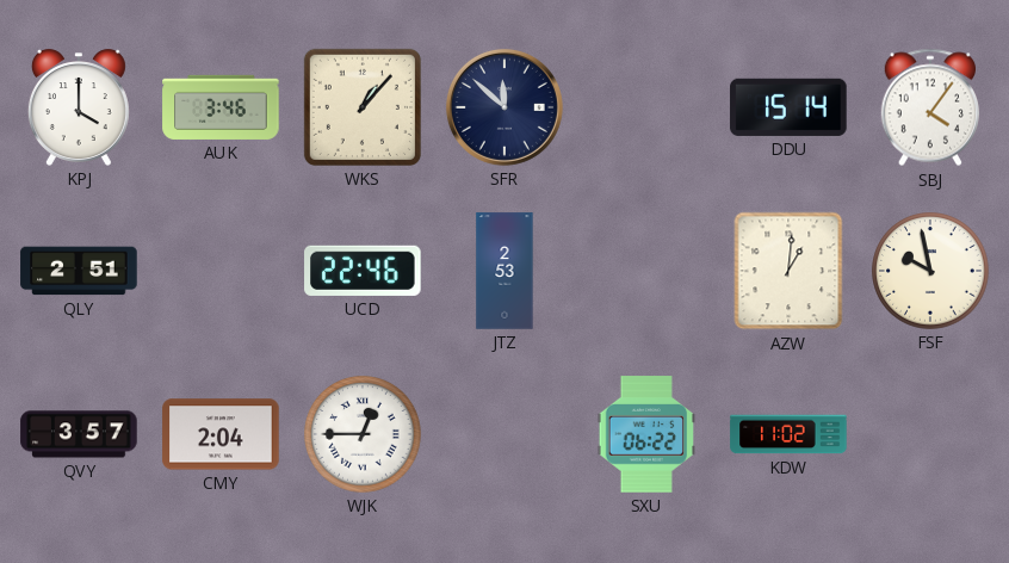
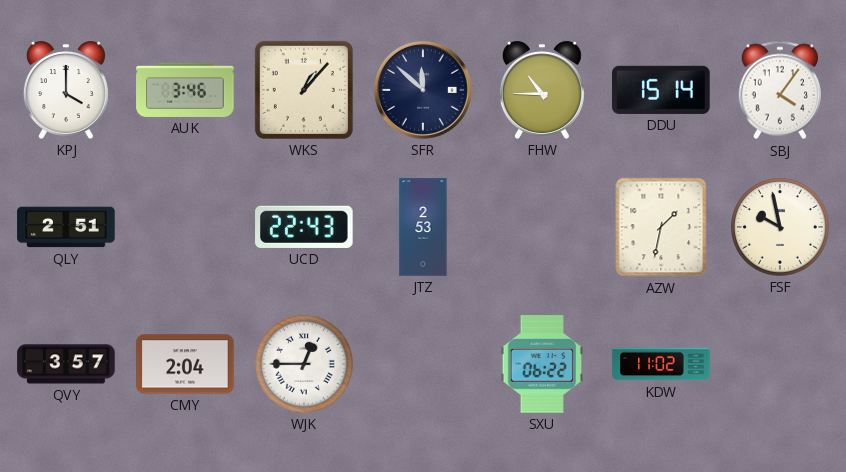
FHW: none -> 10:45
UCD: 22:46 -> 22:43
AZW: 1:01 -> 1:32
